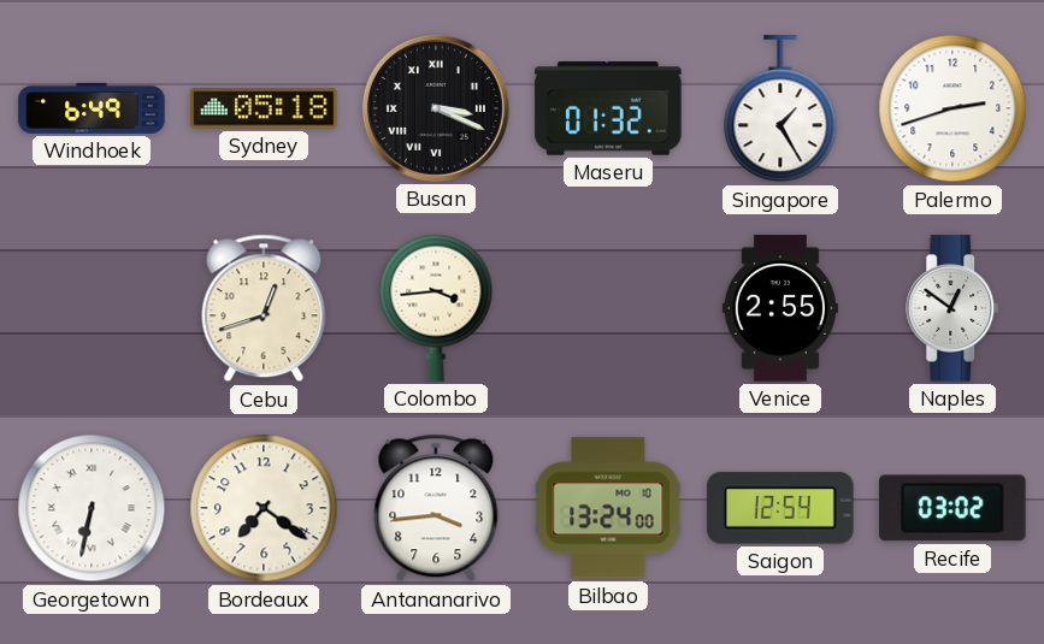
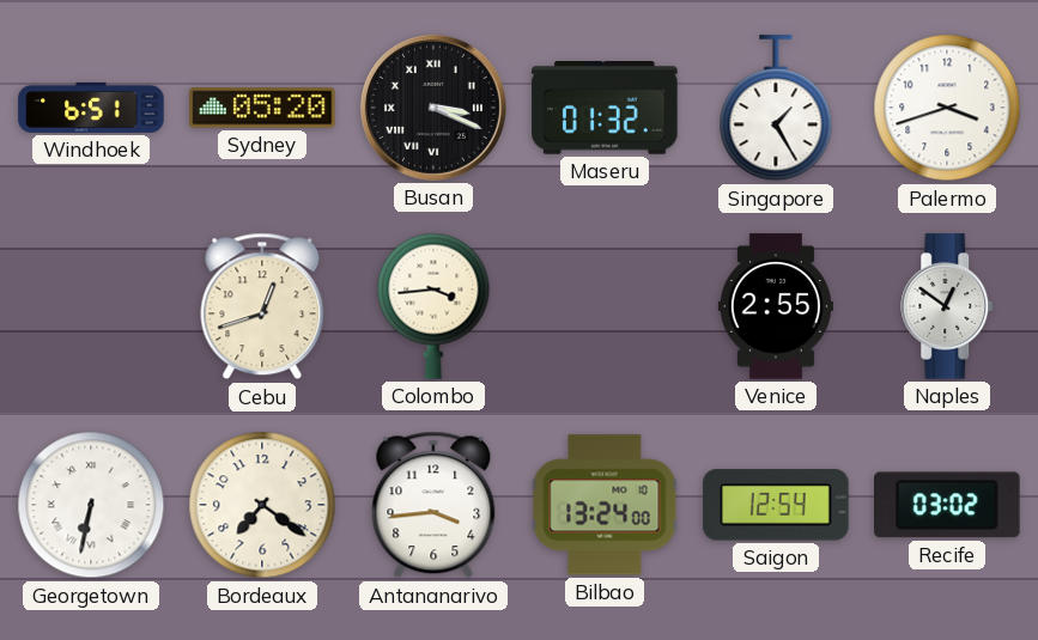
Windhoek: 6:49 -> 6:51
Sydney: 05:18 -> 05:20
Palermo: 2:42 -> 3:42
